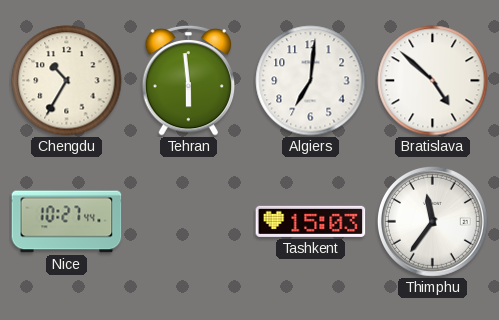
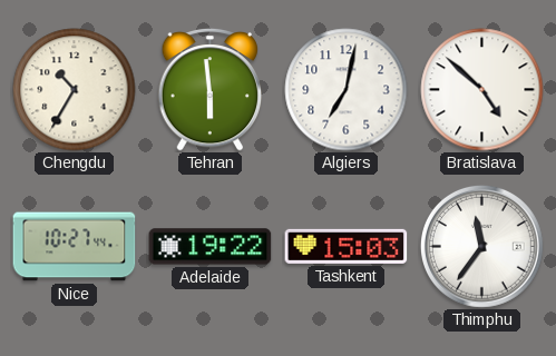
Algiers: 7:01 -> 7:02
Adelaide: none -> 19:22
